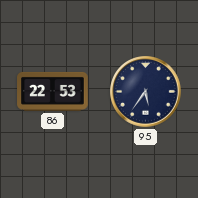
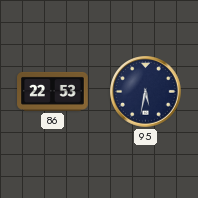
95: 5:36 -> 5:32
